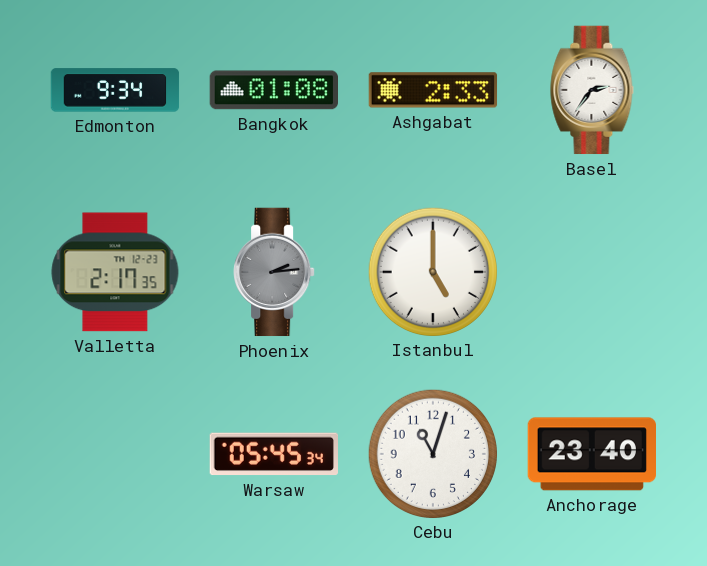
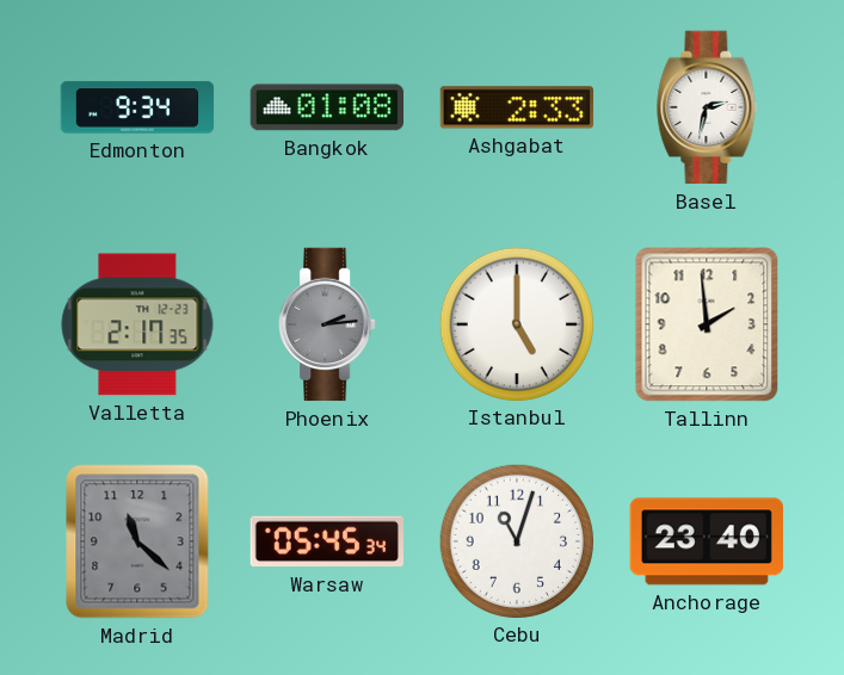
Basel: 2:36 -> 2:32
Tallinn: none -> 1:59
Madrid: none -> 11:22
